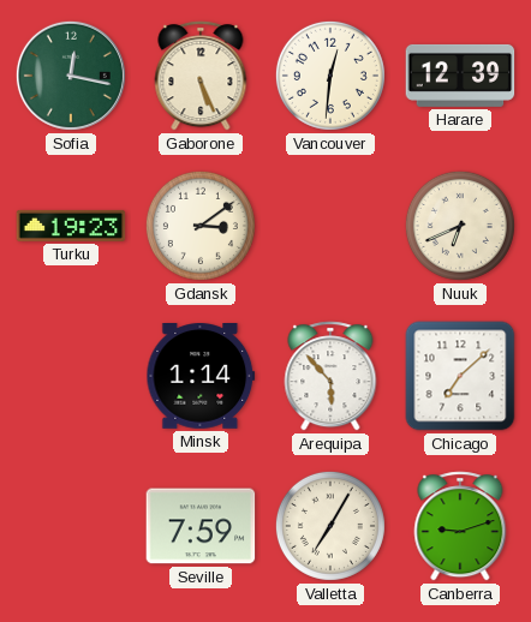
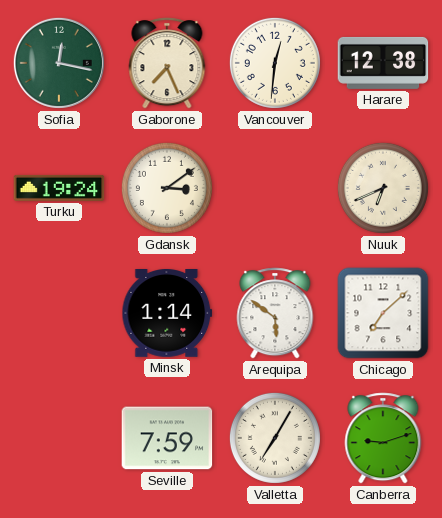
Gaborone: 5:26 -> 7:26
Harare: 12:39 -> 12:38
Turku: 19:23 -> 19:24
Arequipa: 5:53 -> 5:51
